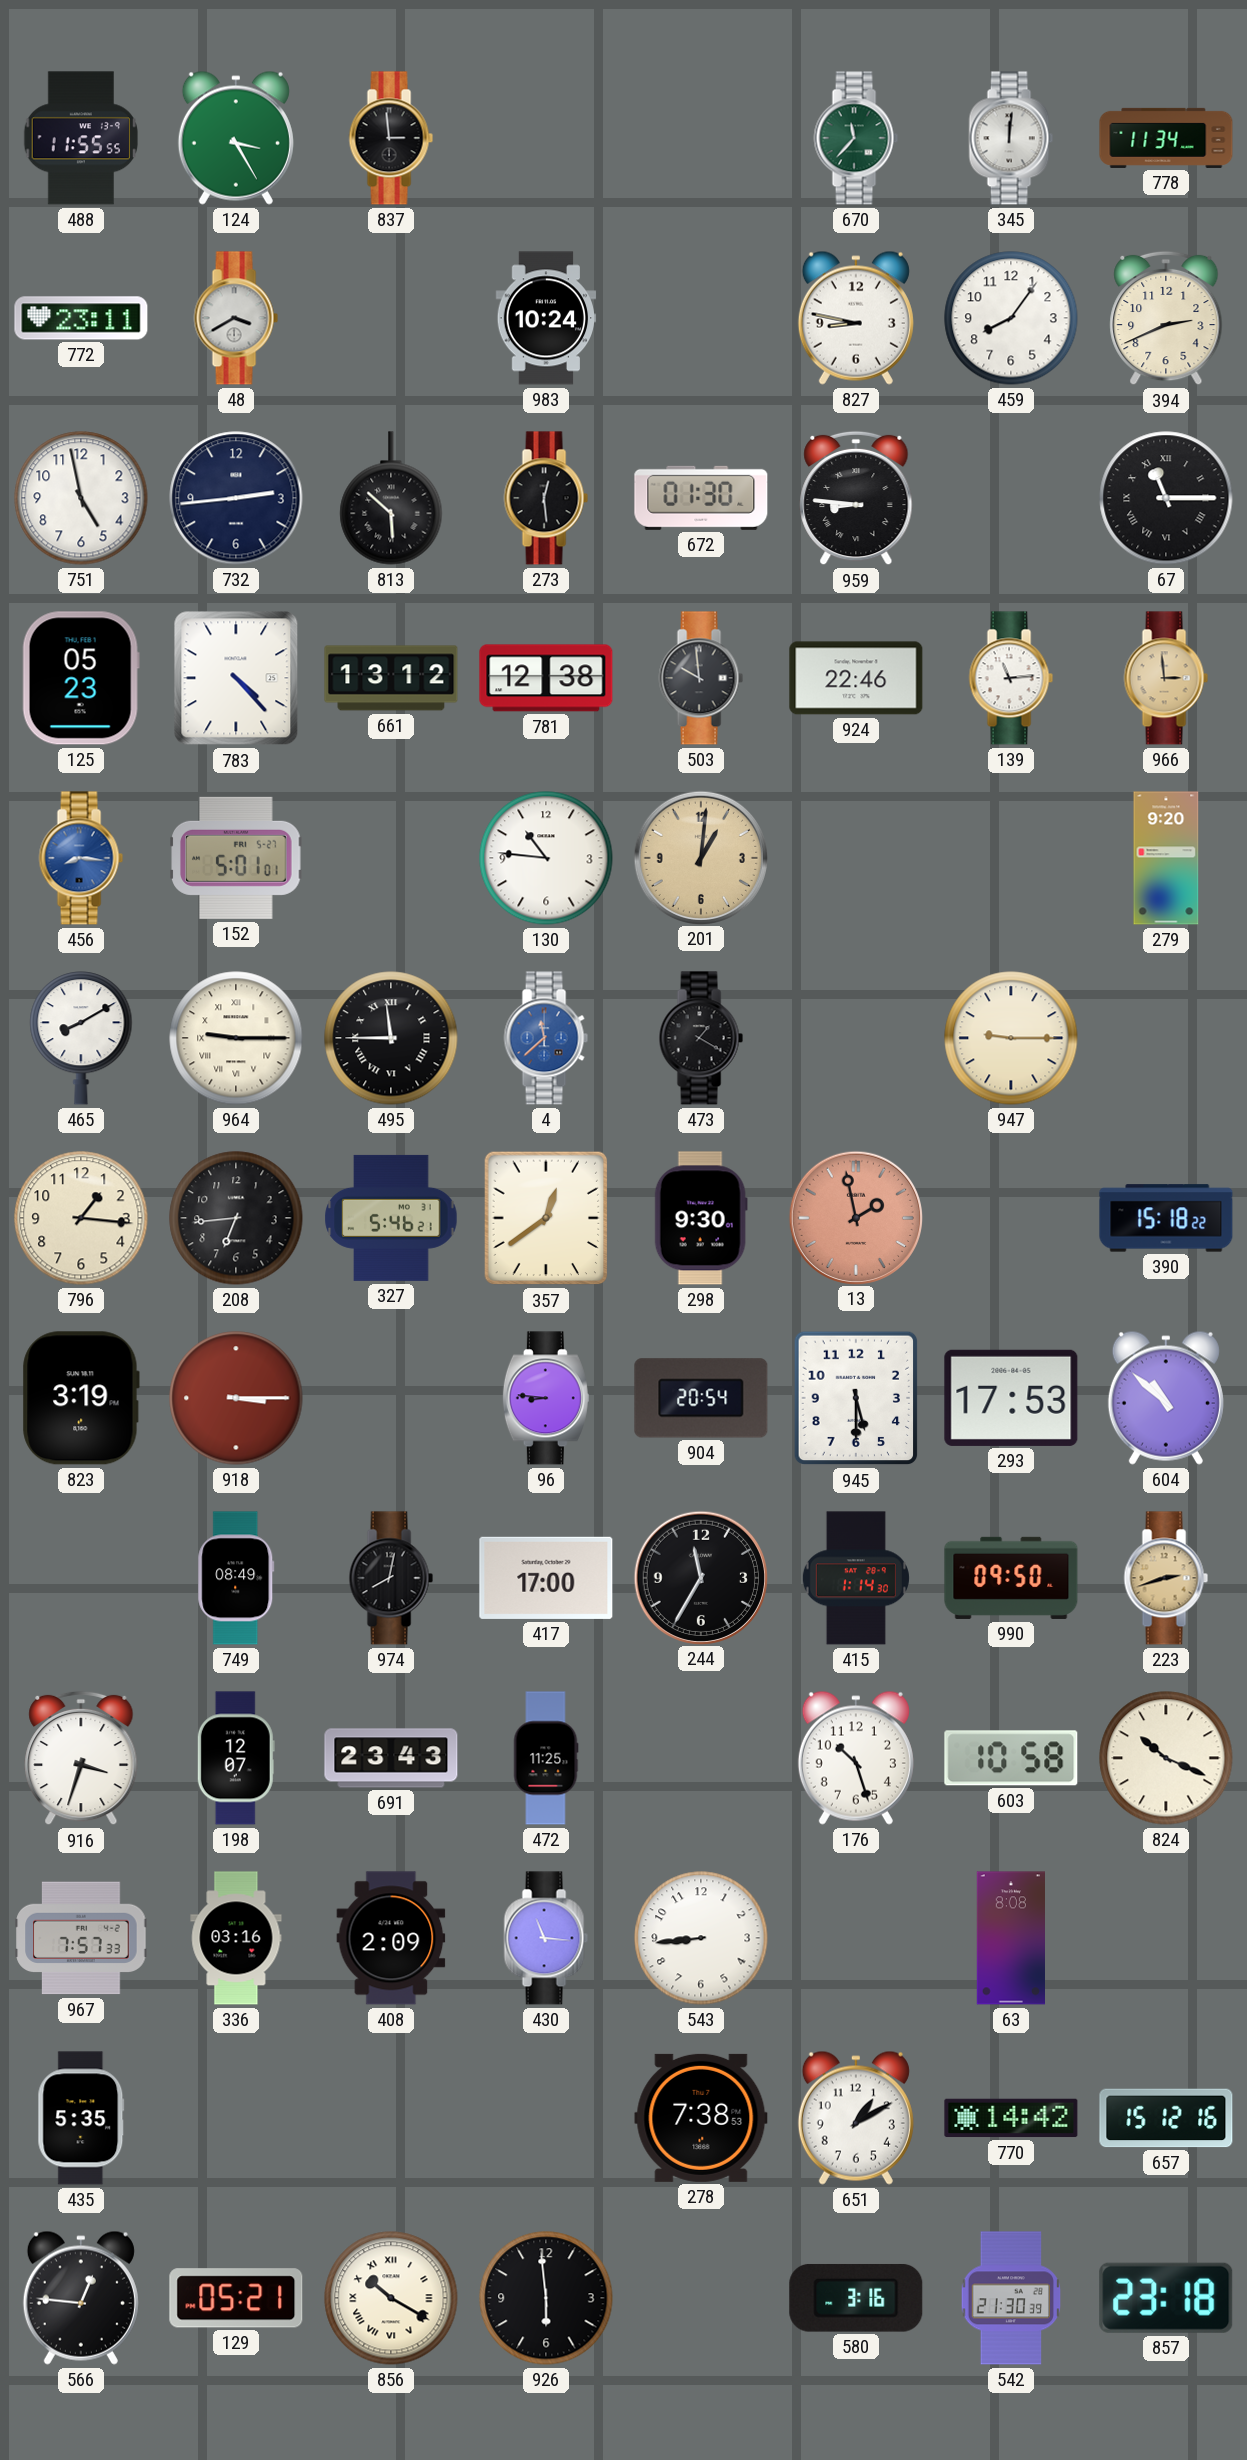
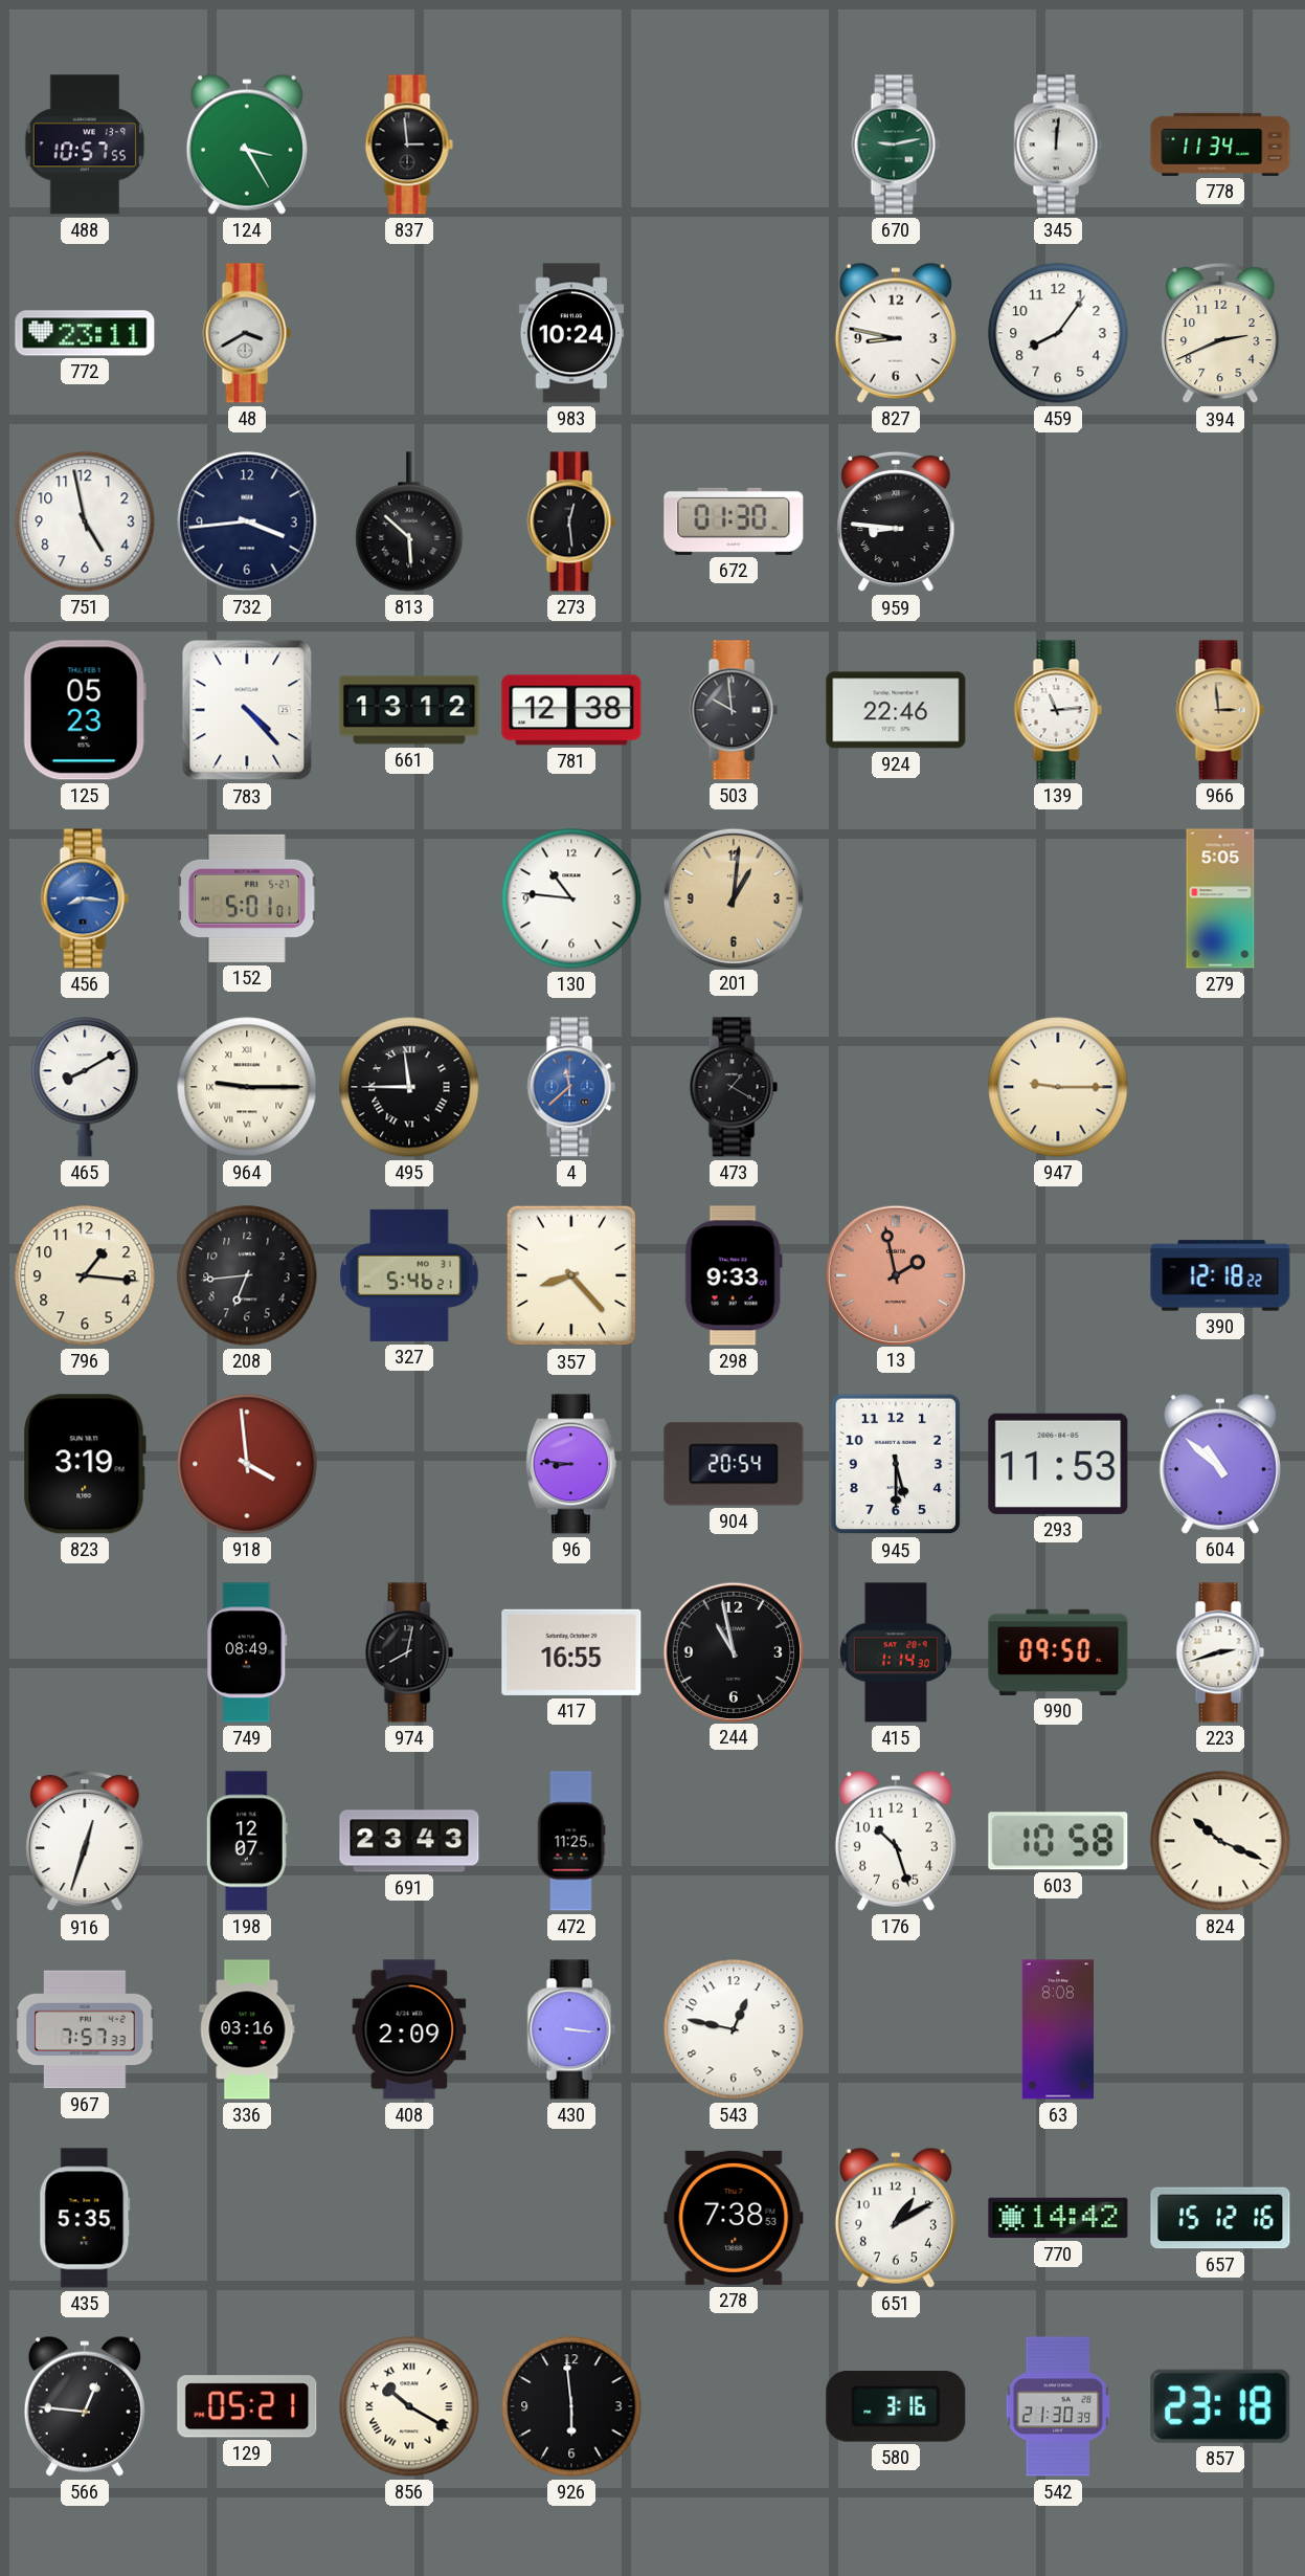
488: 11:55 -> 10:57
670: 11:37 -> 9:13
732: 2:44 -> 3:44
67: 11:15 -> none
279: 9:20 -> 5:05
357: 12:39 -> 8:23
298: 9:30 -> 9:33
390: 15:18 -> 12:18
918: 3:15 -> 3:59
293: 17:53 -> 11:53
417: 17:00 -> 16:55
244: 11:35 -> 10:58
223 dial: champagne -> white
916: 3:33 -> 12:33
430: 11:16 -> 3:16
543: 8:44 -> 12:47
